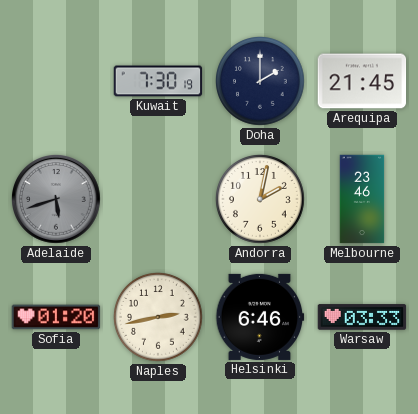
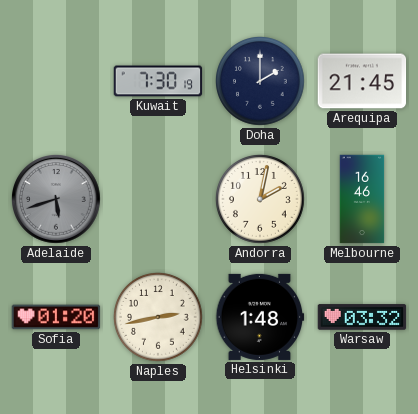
Melbourne: 23:46 -> 16:46
Helsinki: 6:46 -> 1:48
Warsaw: 03:33 -> 03:32
